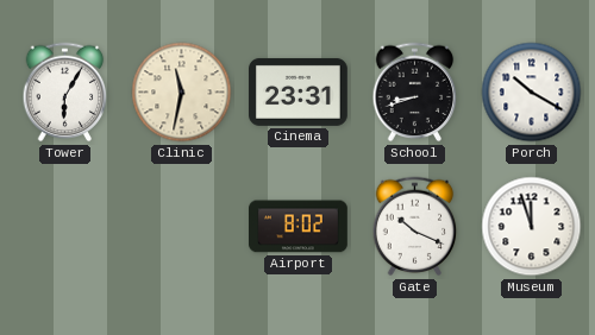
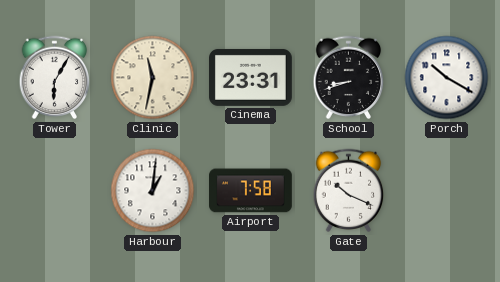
Harbour: none -> 1:01
Airport: 8:02 -> 7:58
Museum: 11:57 -> none
